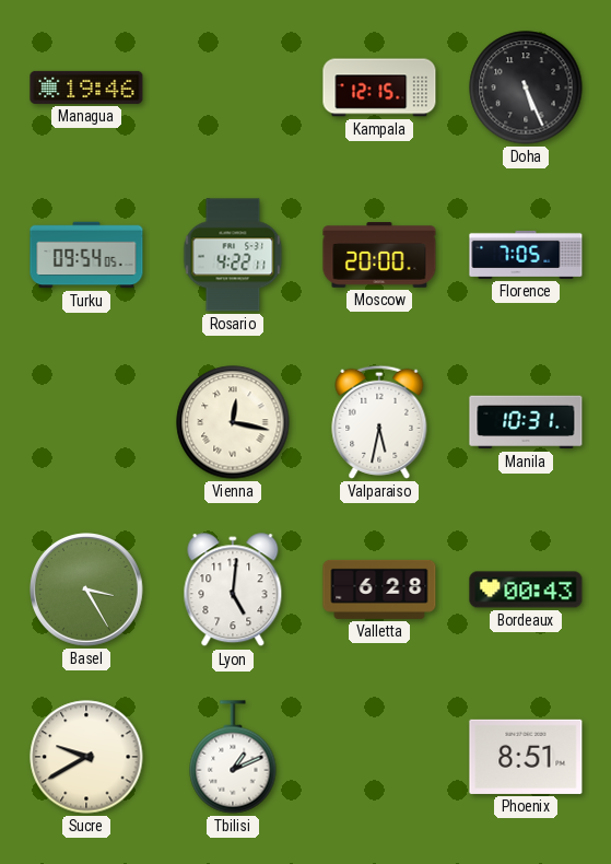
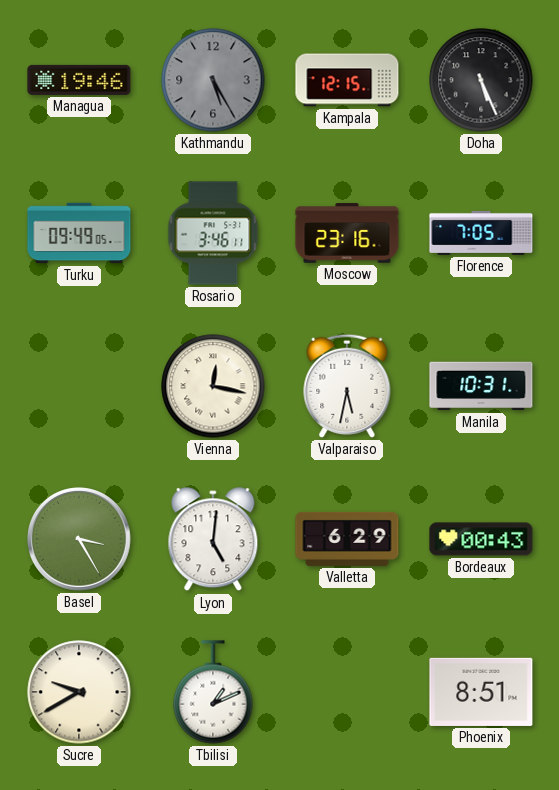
Kathmandu: none -> 5:25
Turku: 09:54 -> 09:49
Rosario: 4:22 -> 3:46
Moscow: 20:00 -> 23:16
Valletta: 6:28 -> 6:29
